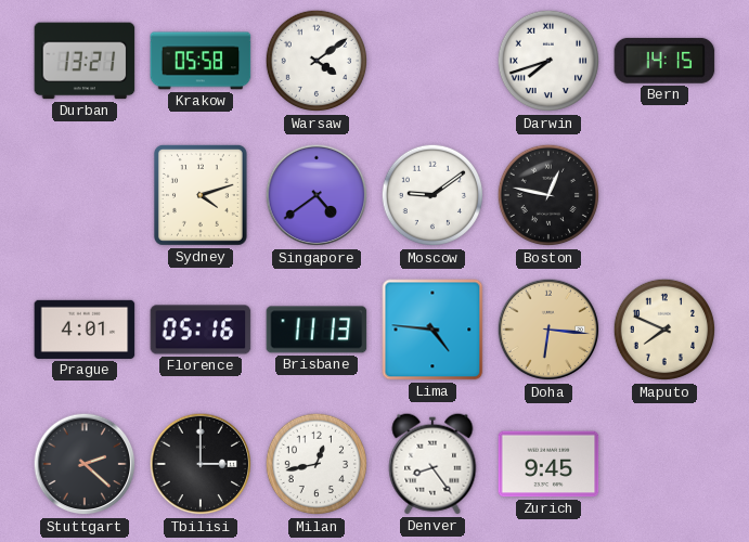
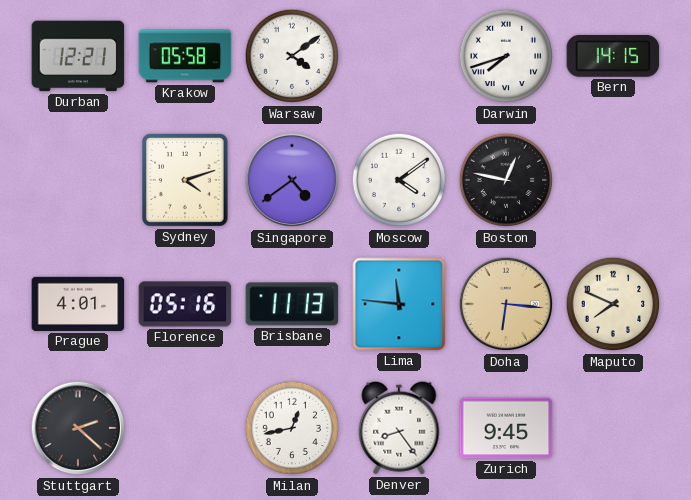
Durban: 13:21 -> 12:21
Moscow: 9:09 -> 4:09
Lima: 4:46 -> 11:46
Tbilisi: 3:00 -> none
